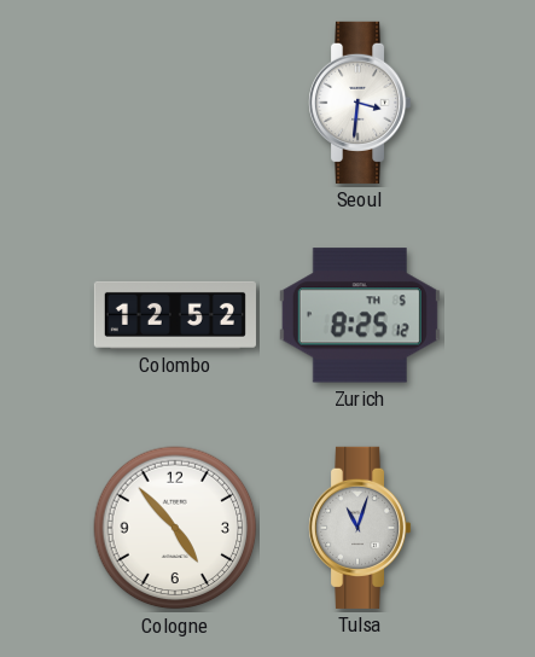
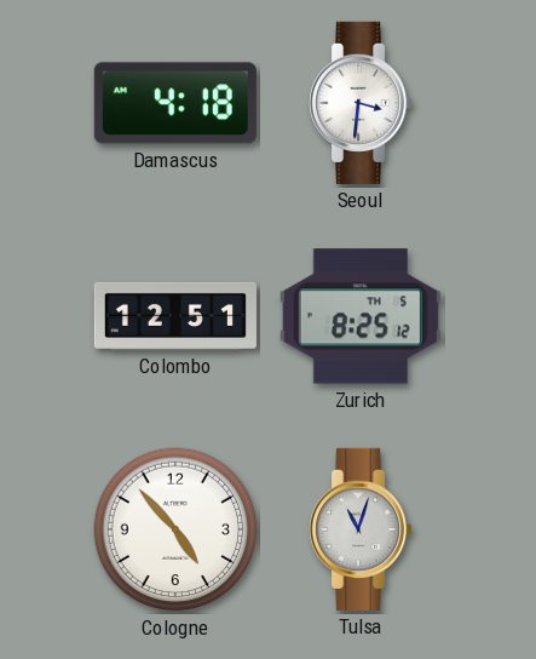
Damascus: none -> 4:18
Colombo: 12:52 -> 12:51
